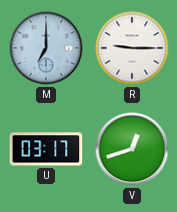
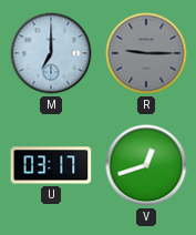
R dial: white -> grey
